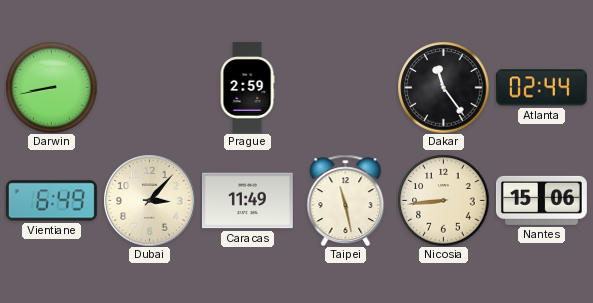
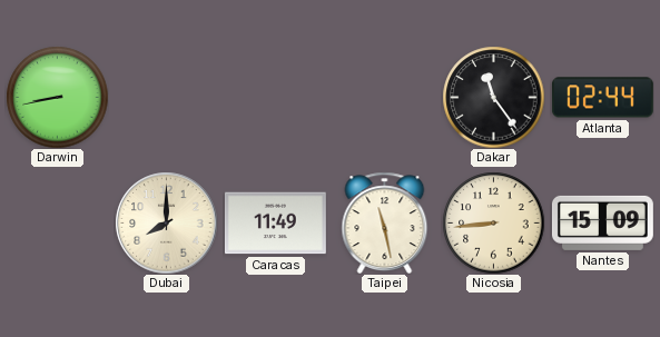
Prague: 2:59 -> none
Vientiane: 6:49 -> none
Dubai: 3:07 -> 8:00
Nantes: 15:06 -> 15:09
